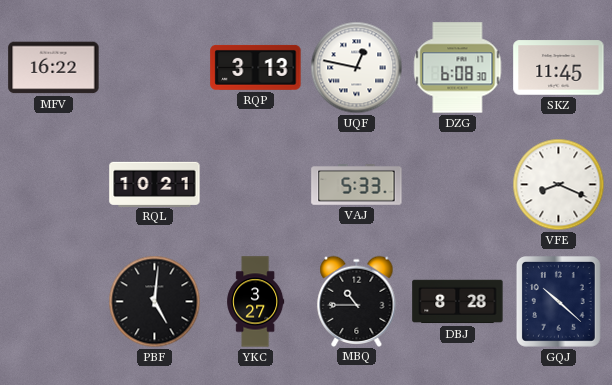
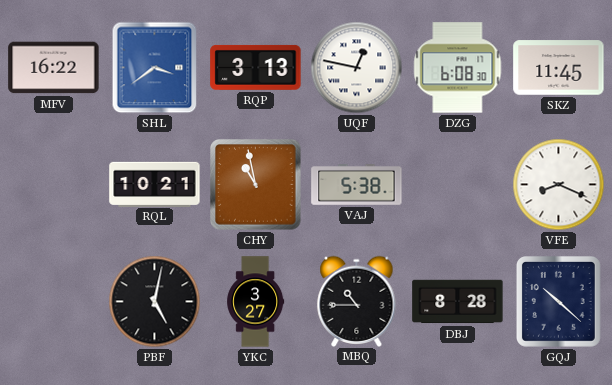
SHL: none -> 3:39
CHY: none -> 10:58
VAJ: 5:33 -> 5:38
PBF: 5:01 -> 5:02
